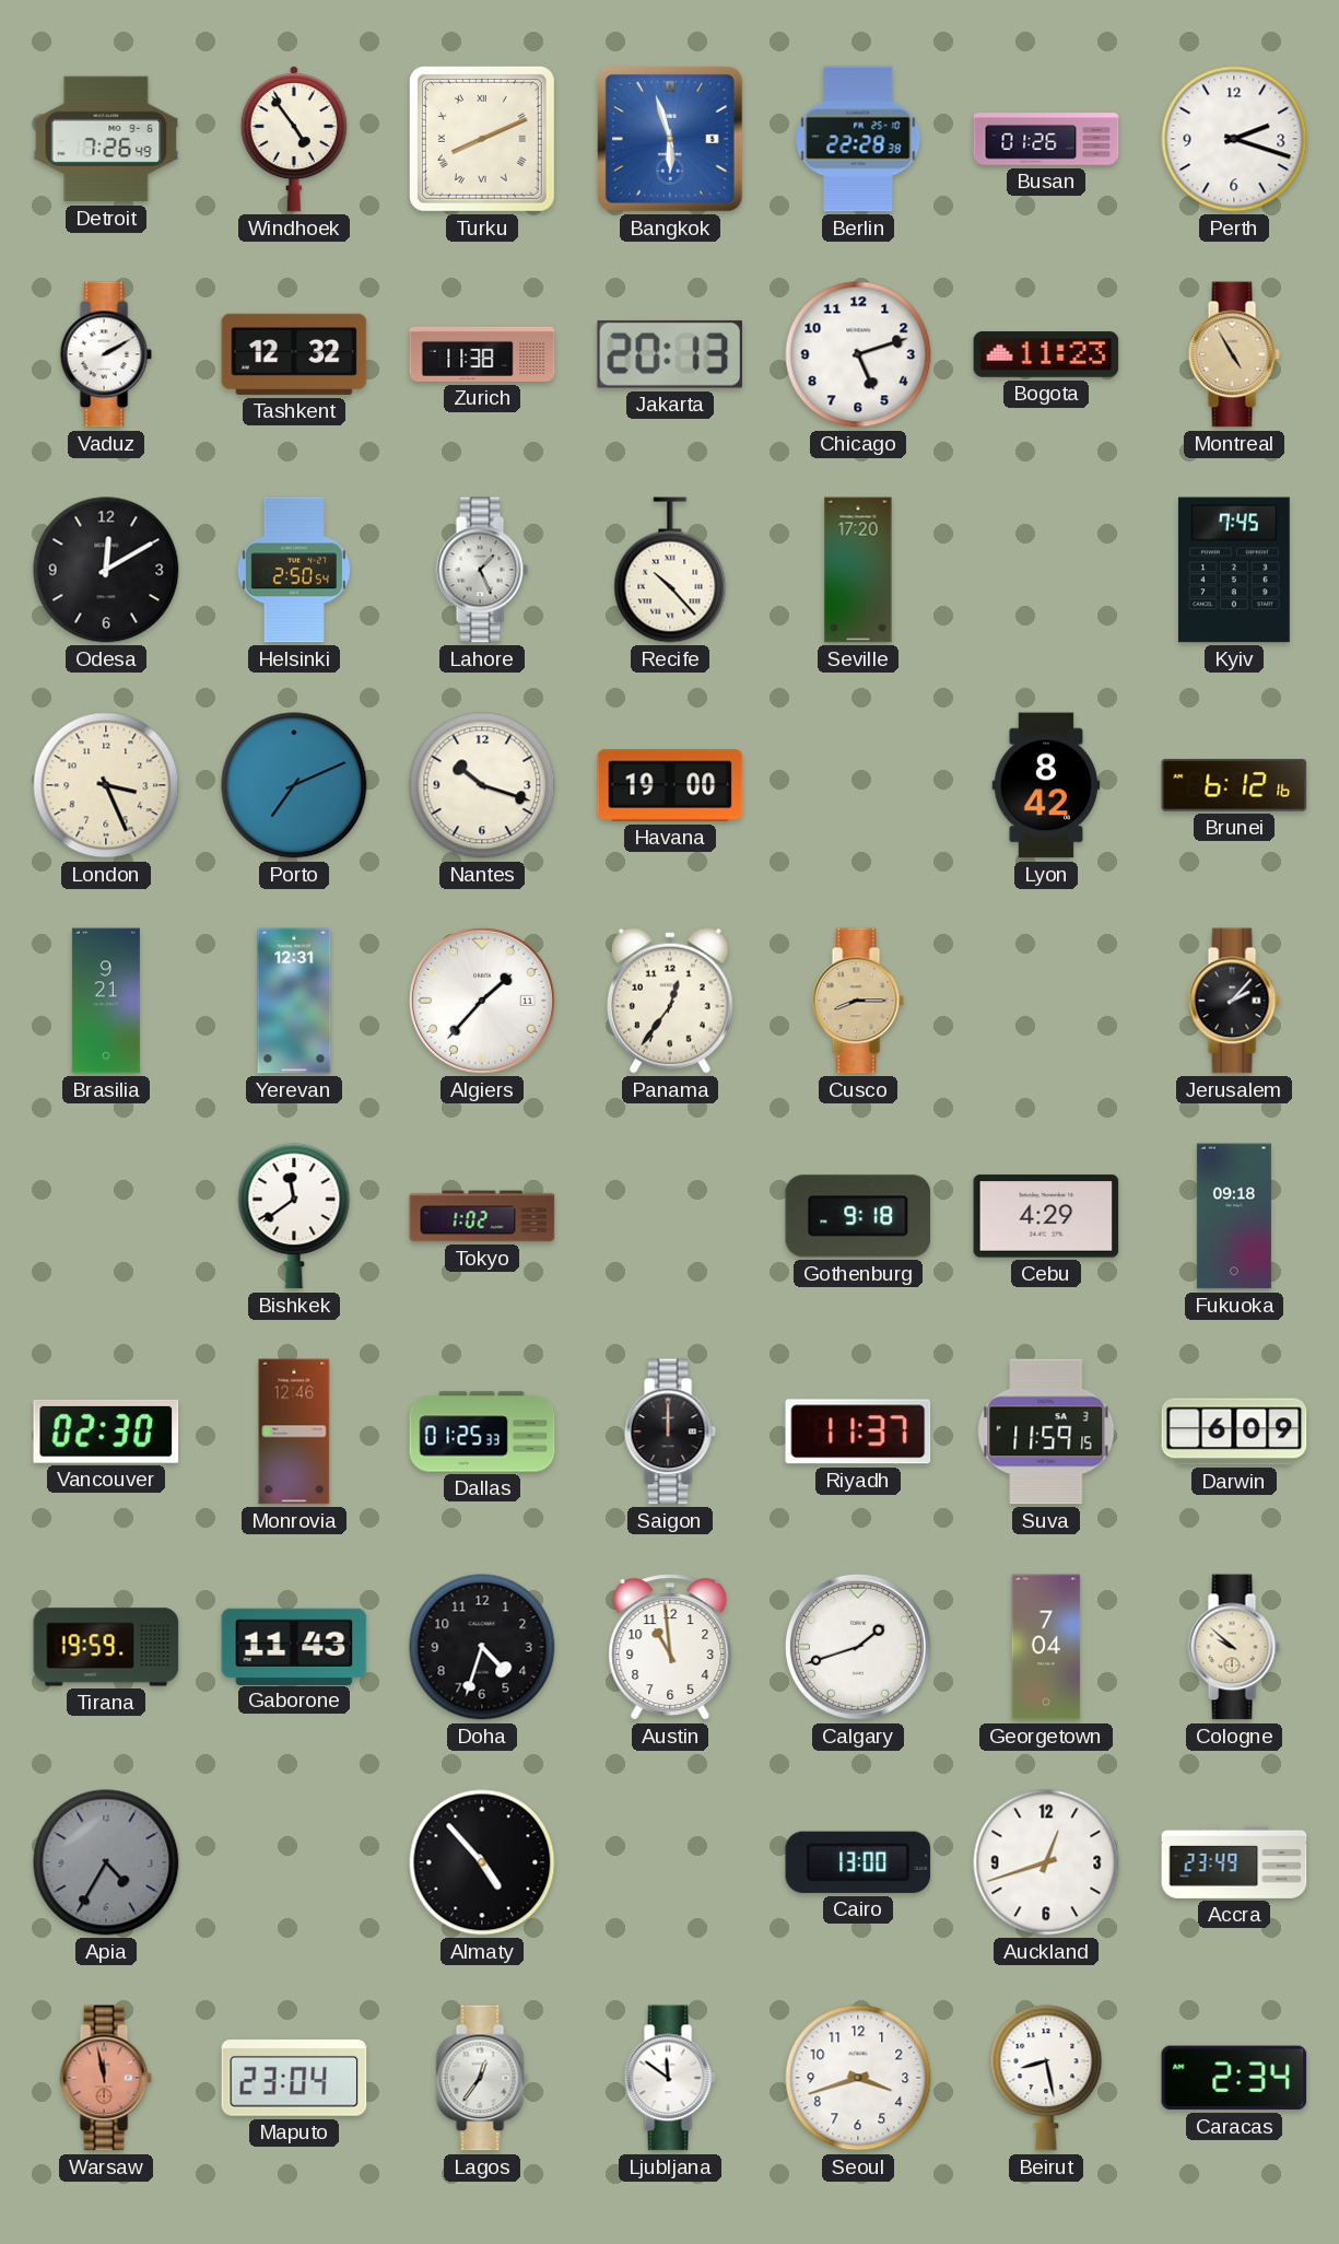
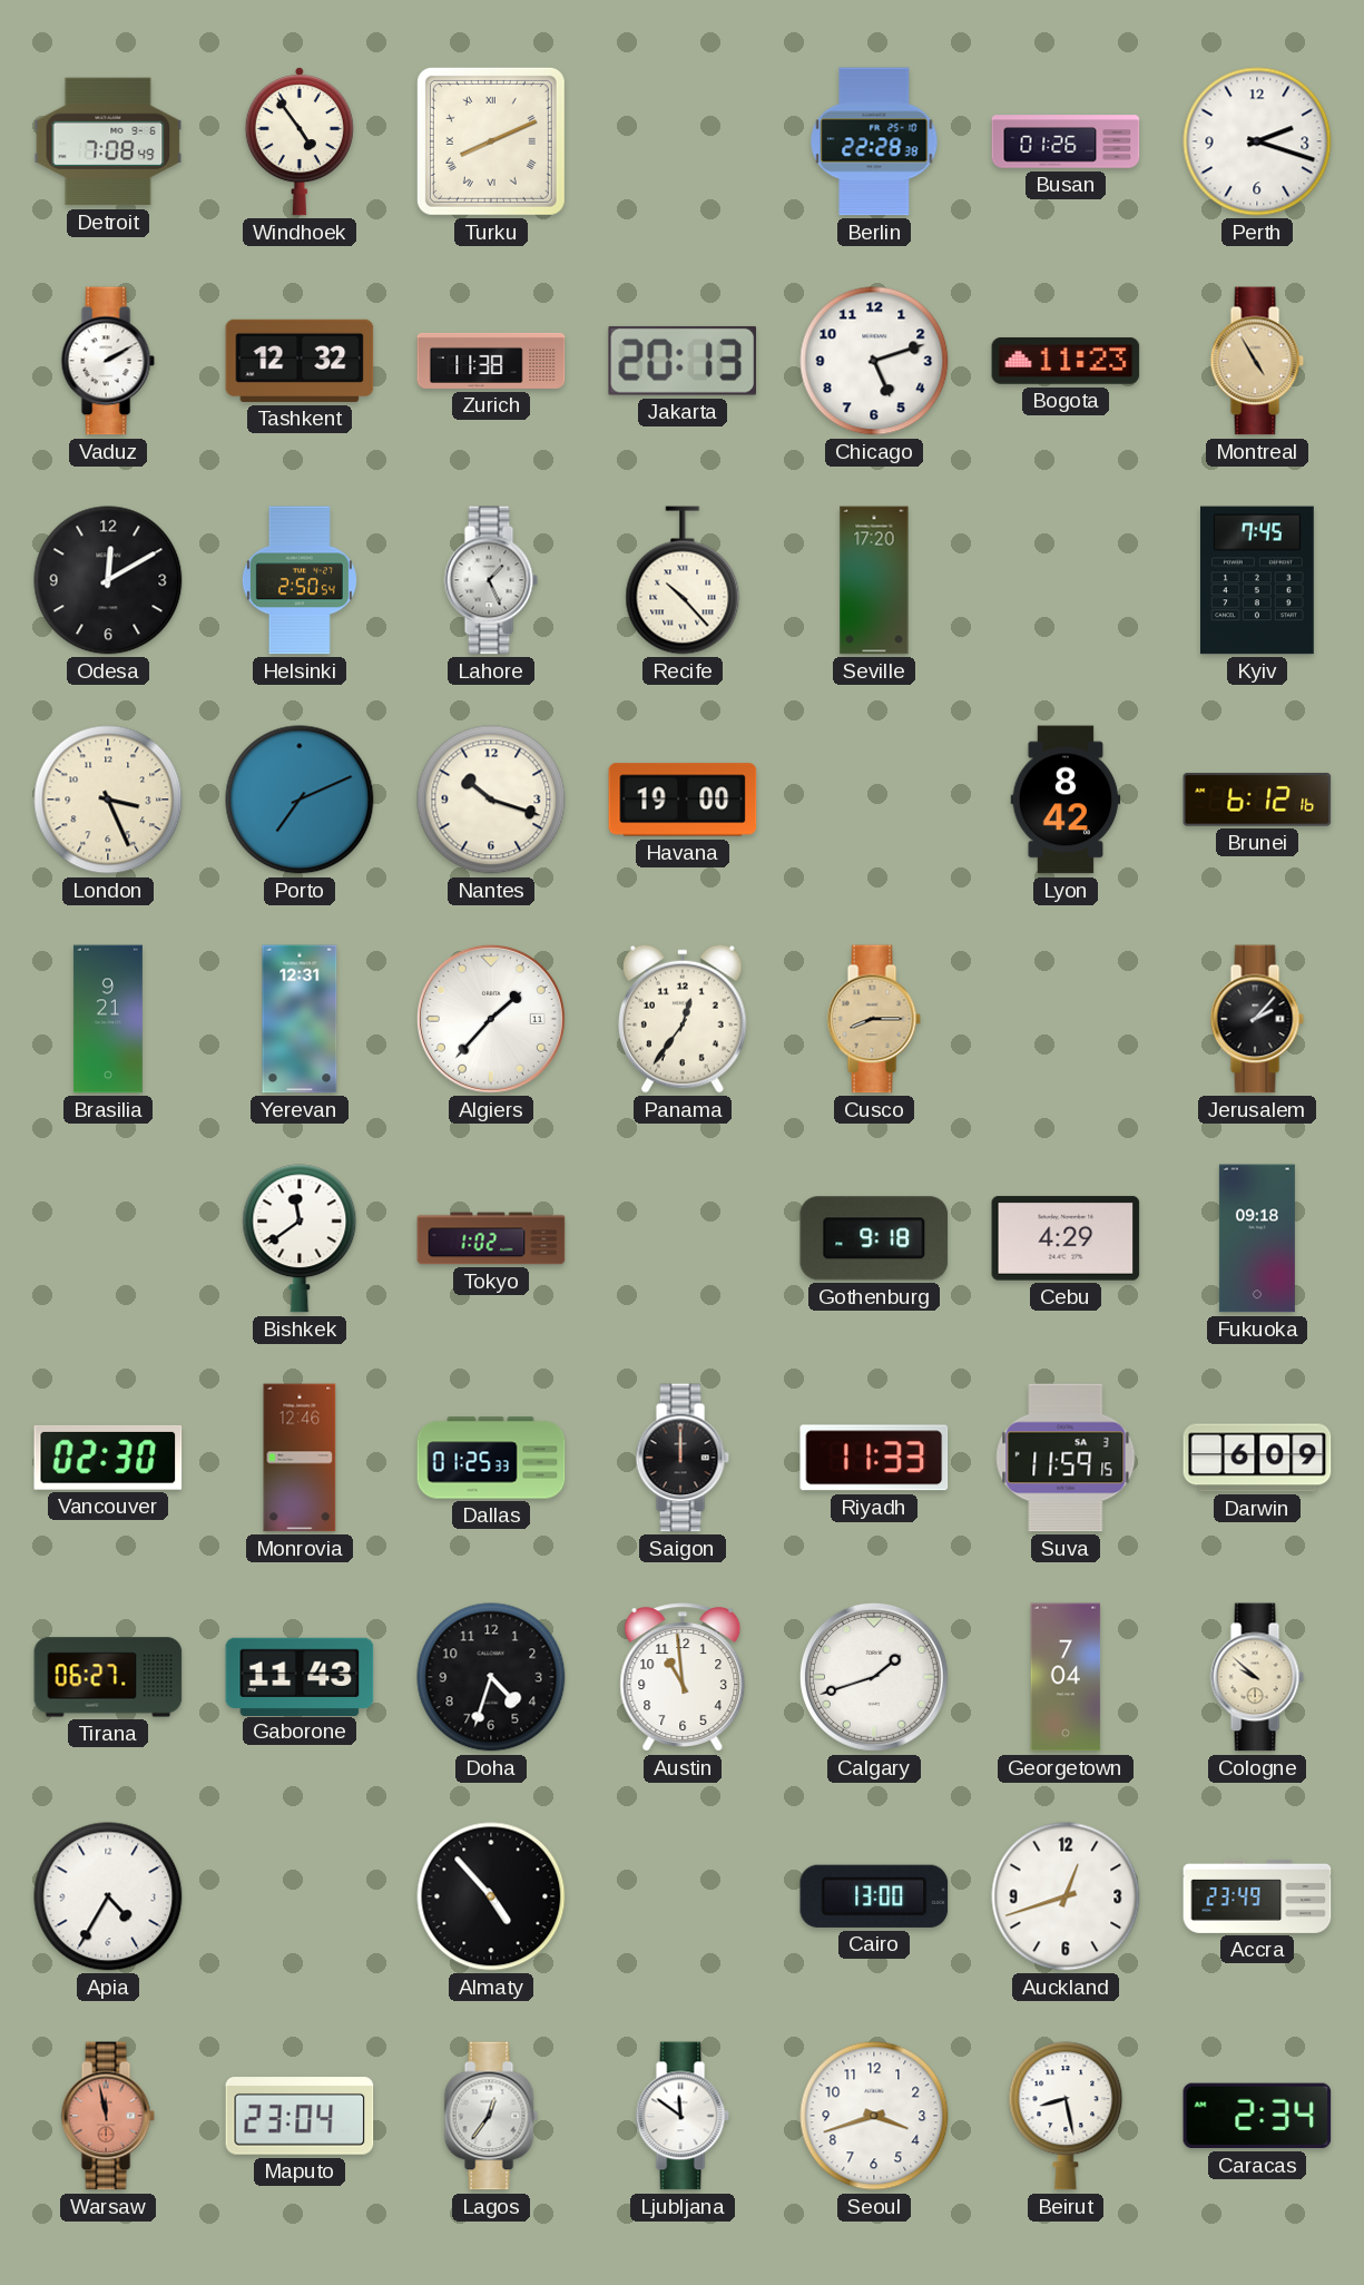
Detroit: 7:26 -> 7:08
Bangkok: 5:57 -> none
Riyadh: 11:37 -> 11:33
Tirana: 19:59 -> 06:27
Apia dial: grey -> white
